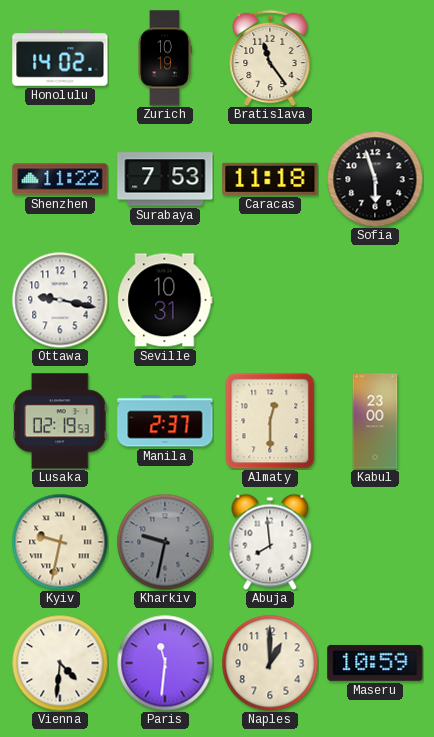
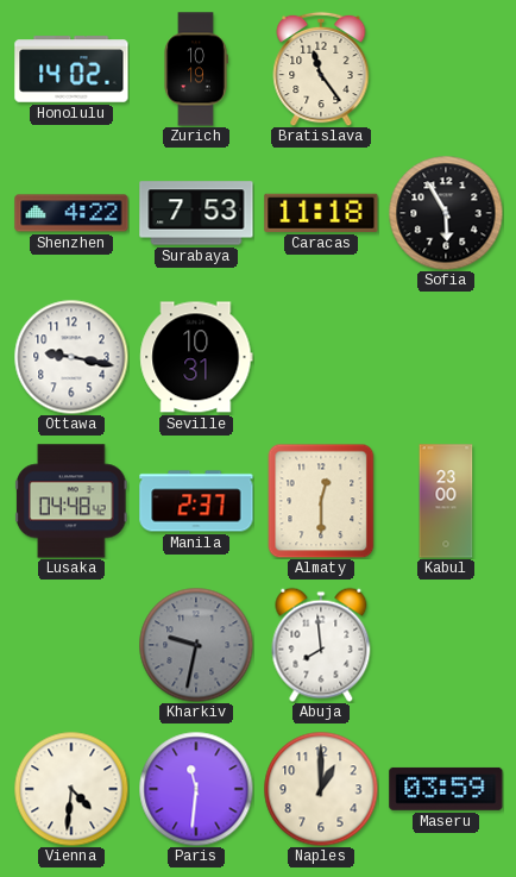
Shenzhen: 11:22 -> 4:22
Sofia: 5:57 -> 5:55
Lusaka: 02:19 -> 04:48
Kyiv: 9:32 -> none
Maseru: 10:59 -> 03:59
